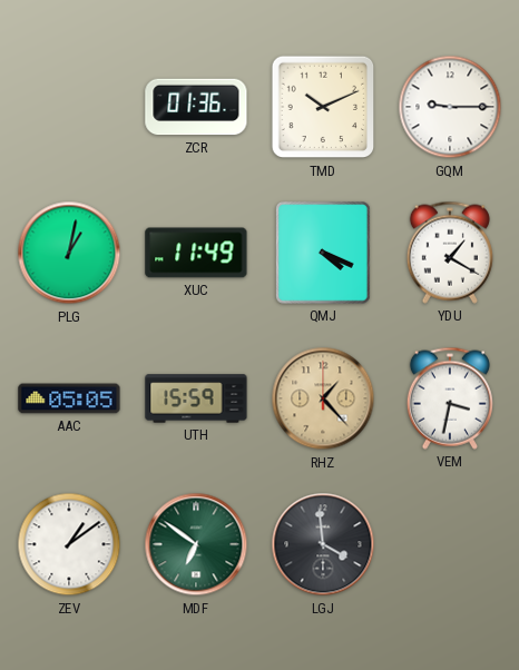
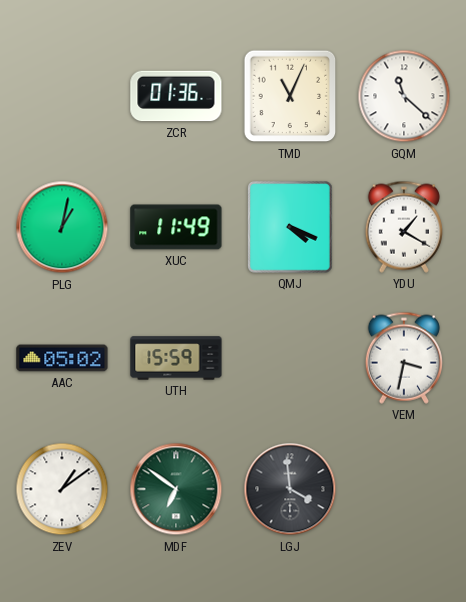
TMD: 10:11 -> 11:04
GQM: 9:15 -> 11:22
AAC: 05:05 -> 05:02
RHZ: 1:23 -> none
